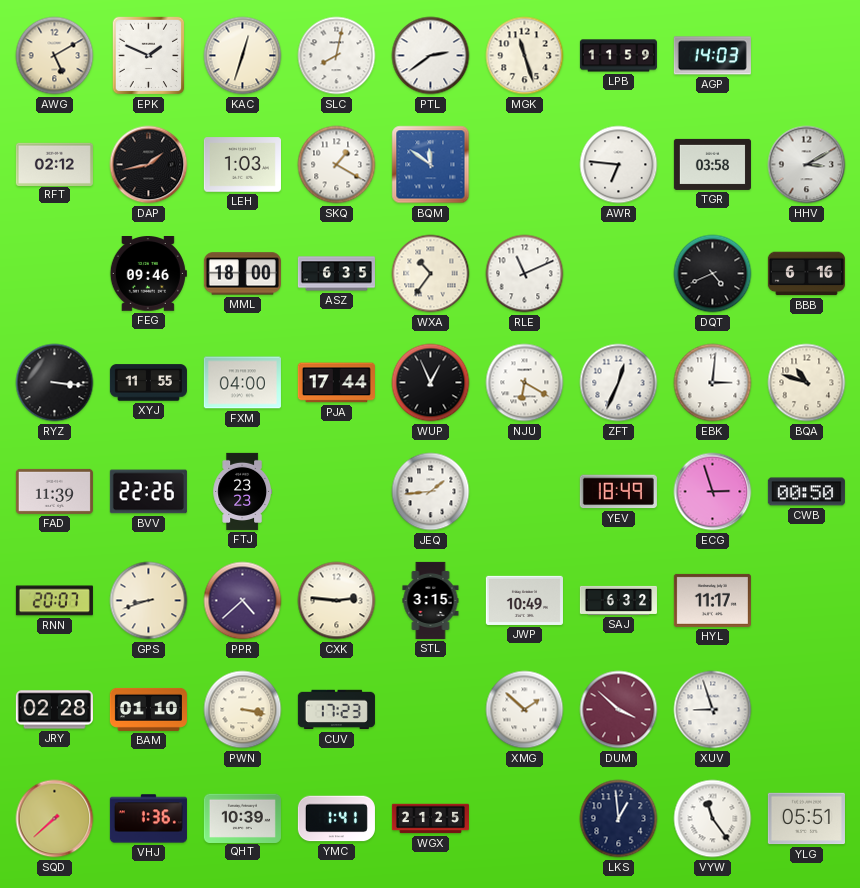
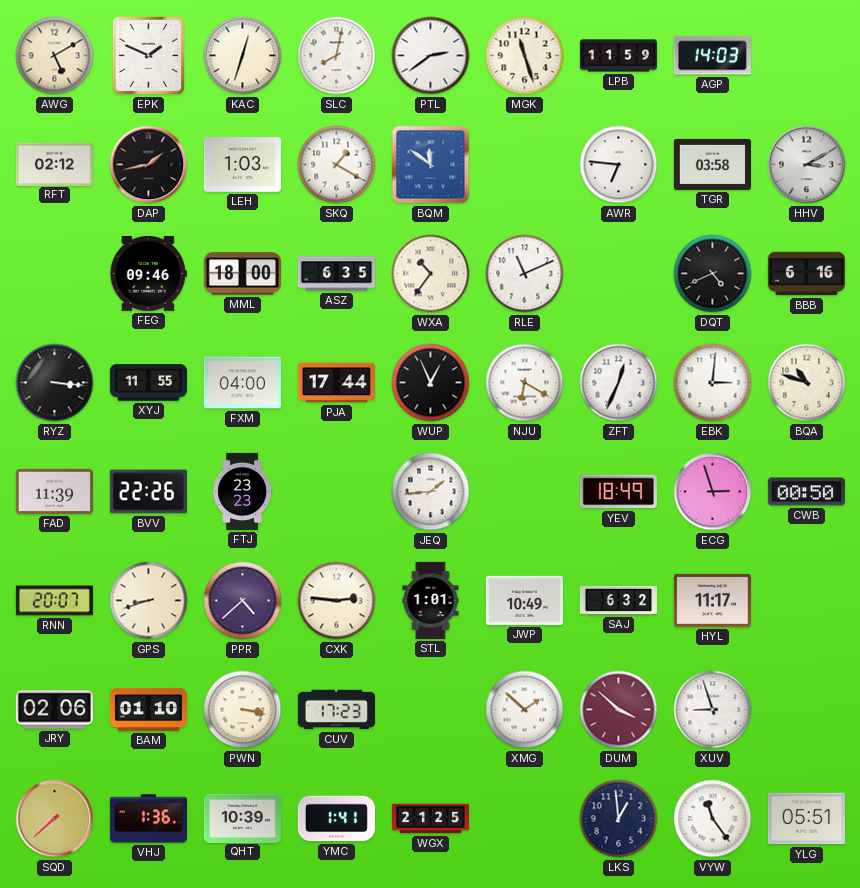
STL: 3:15 -> 1:01
JRY: 02:28 -> 02:06
